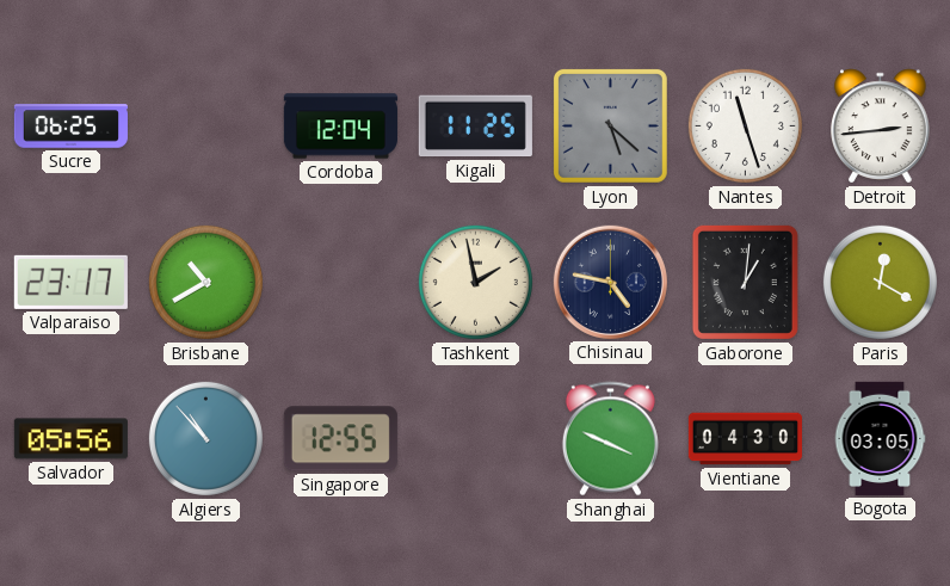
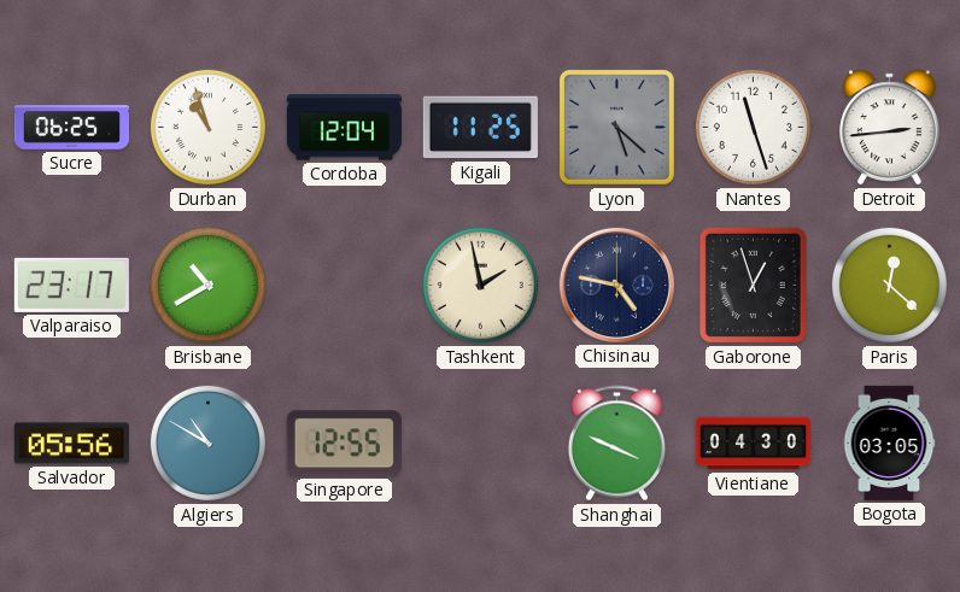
Durban: none -> 10:57
Gaborone: 1:01 -> 12:57
Paris: 12:20 -> 12:22
Algiers: 10:53 -> 10:50
